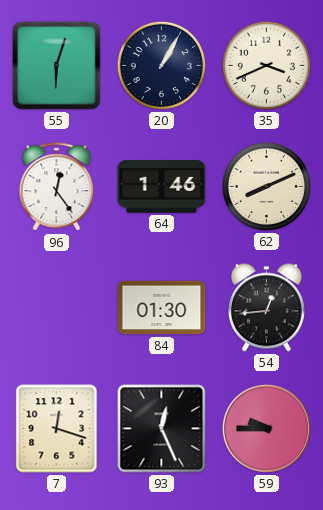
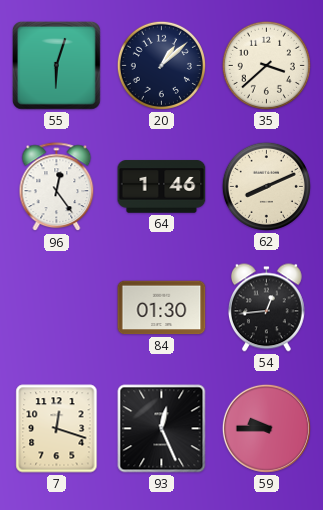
20: 1:05 -> 1:08
35: 3:41 -> 3:38
